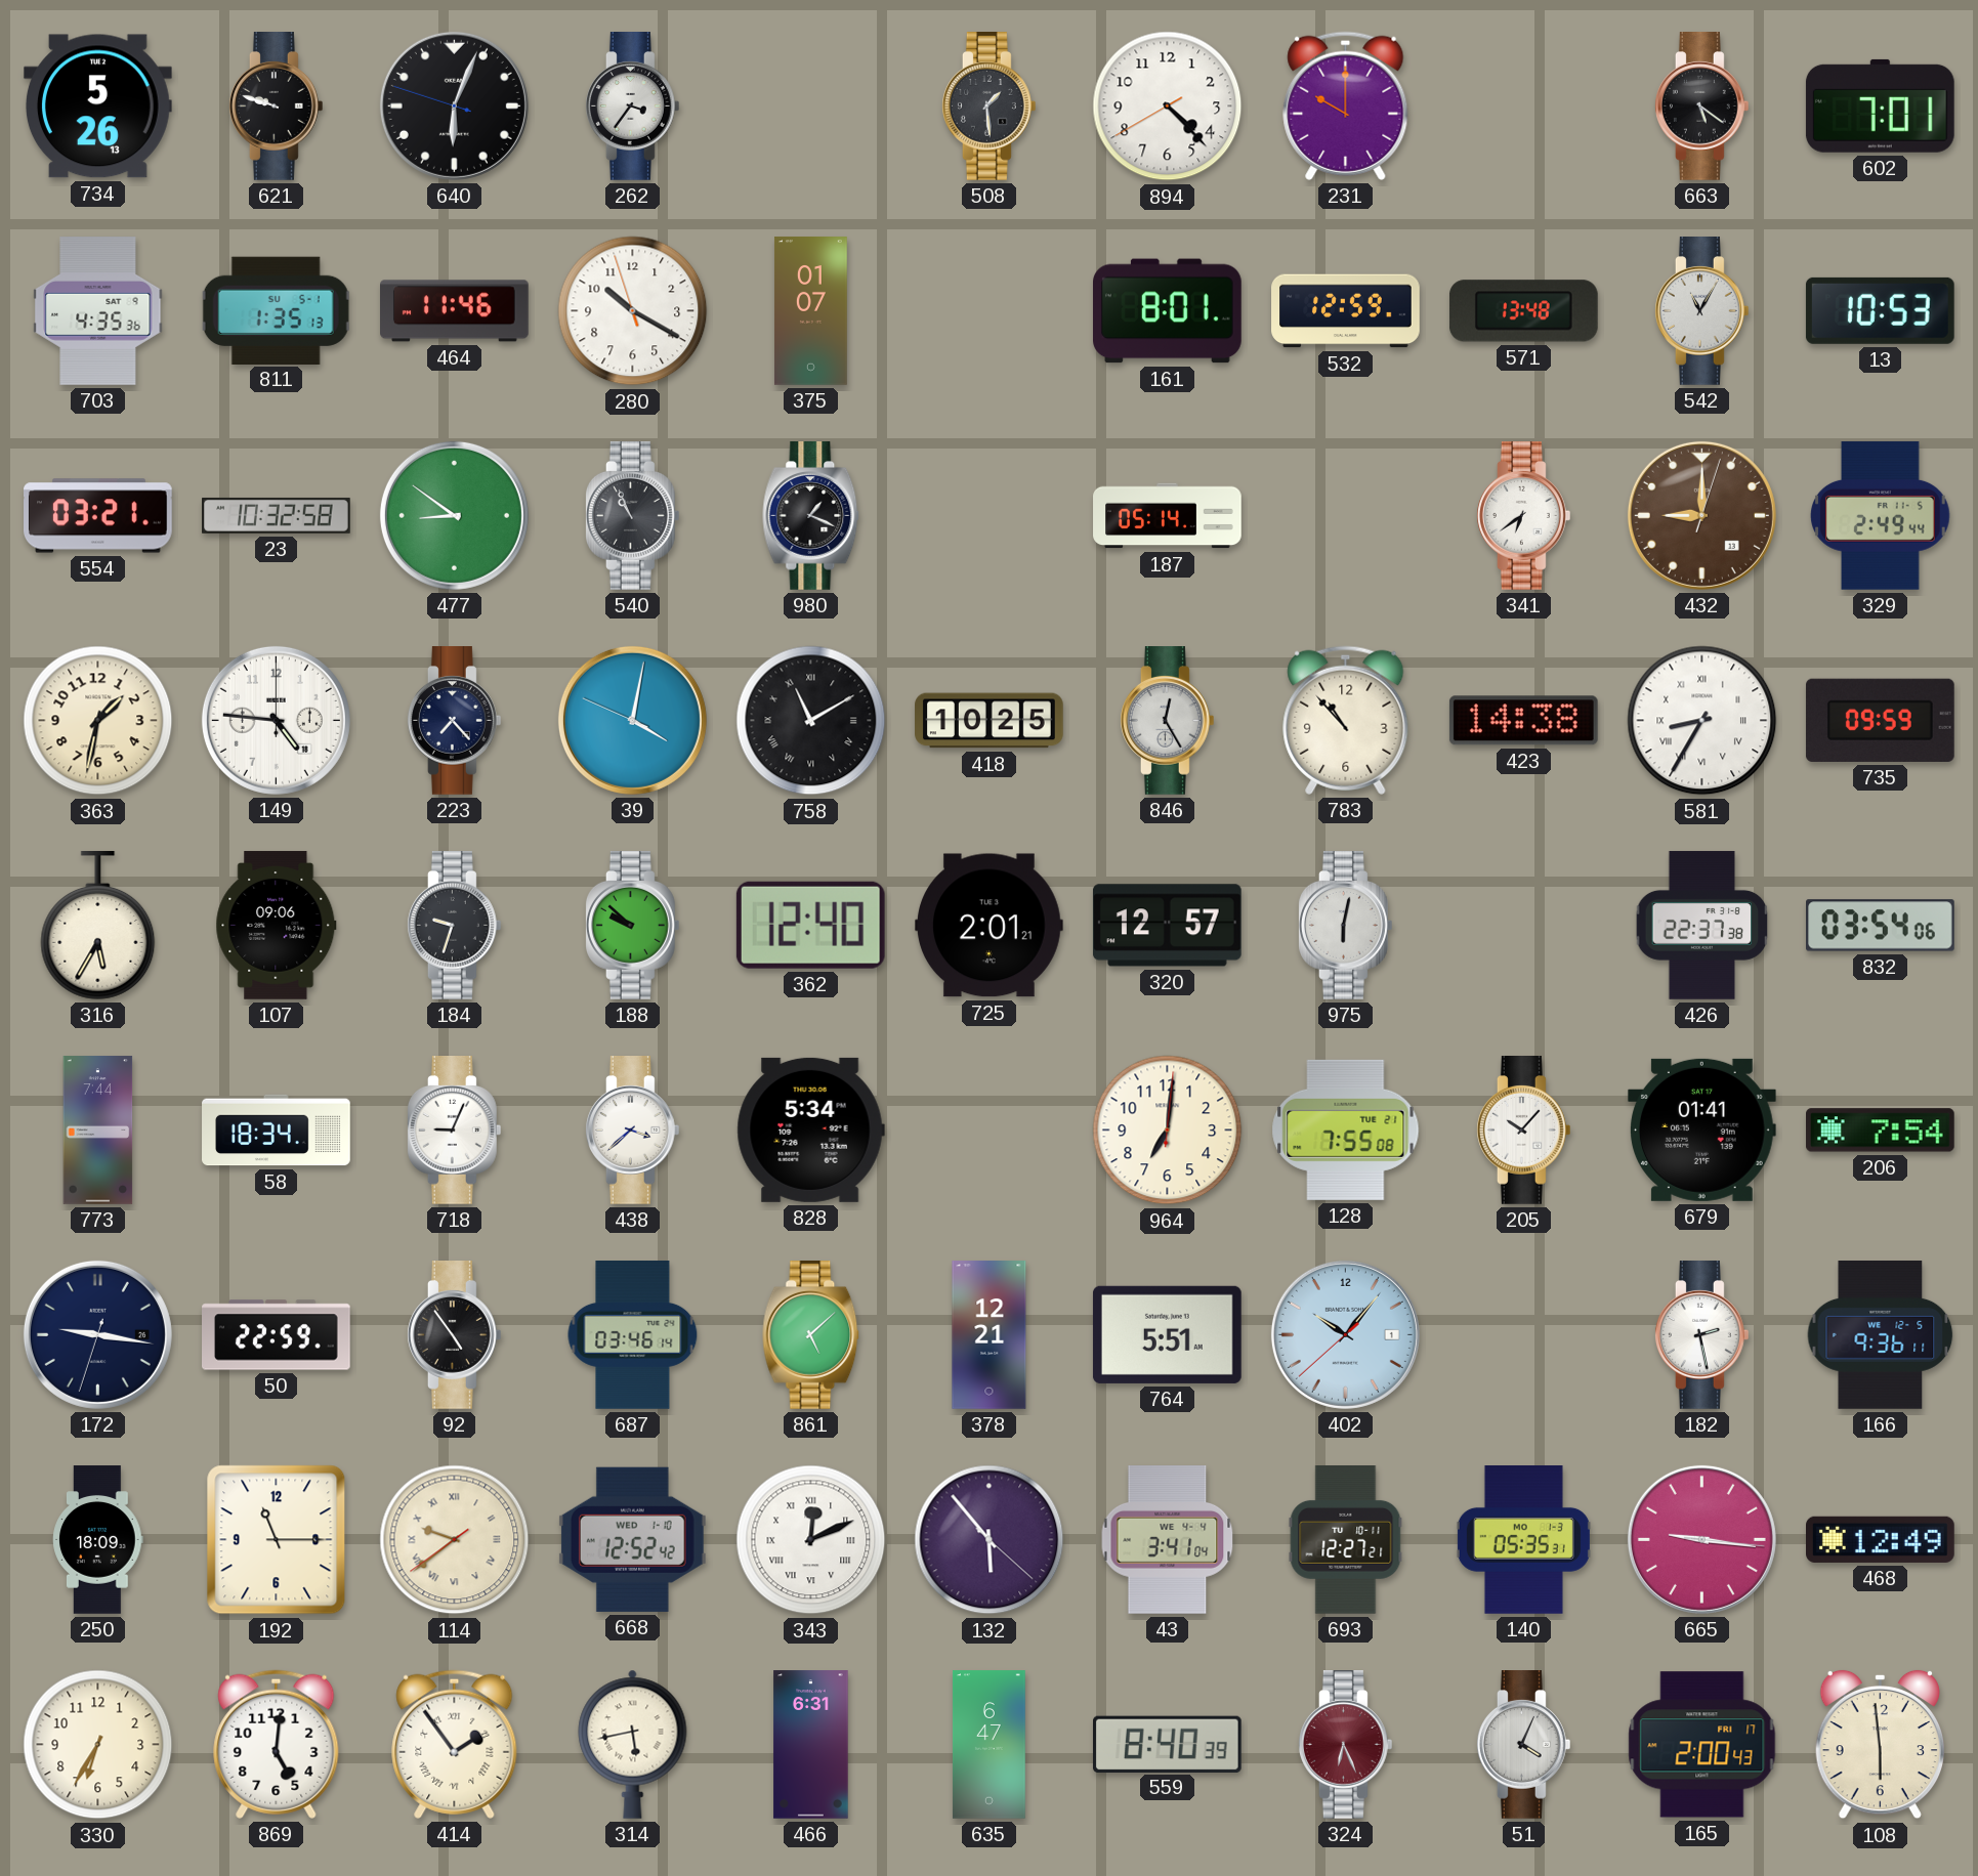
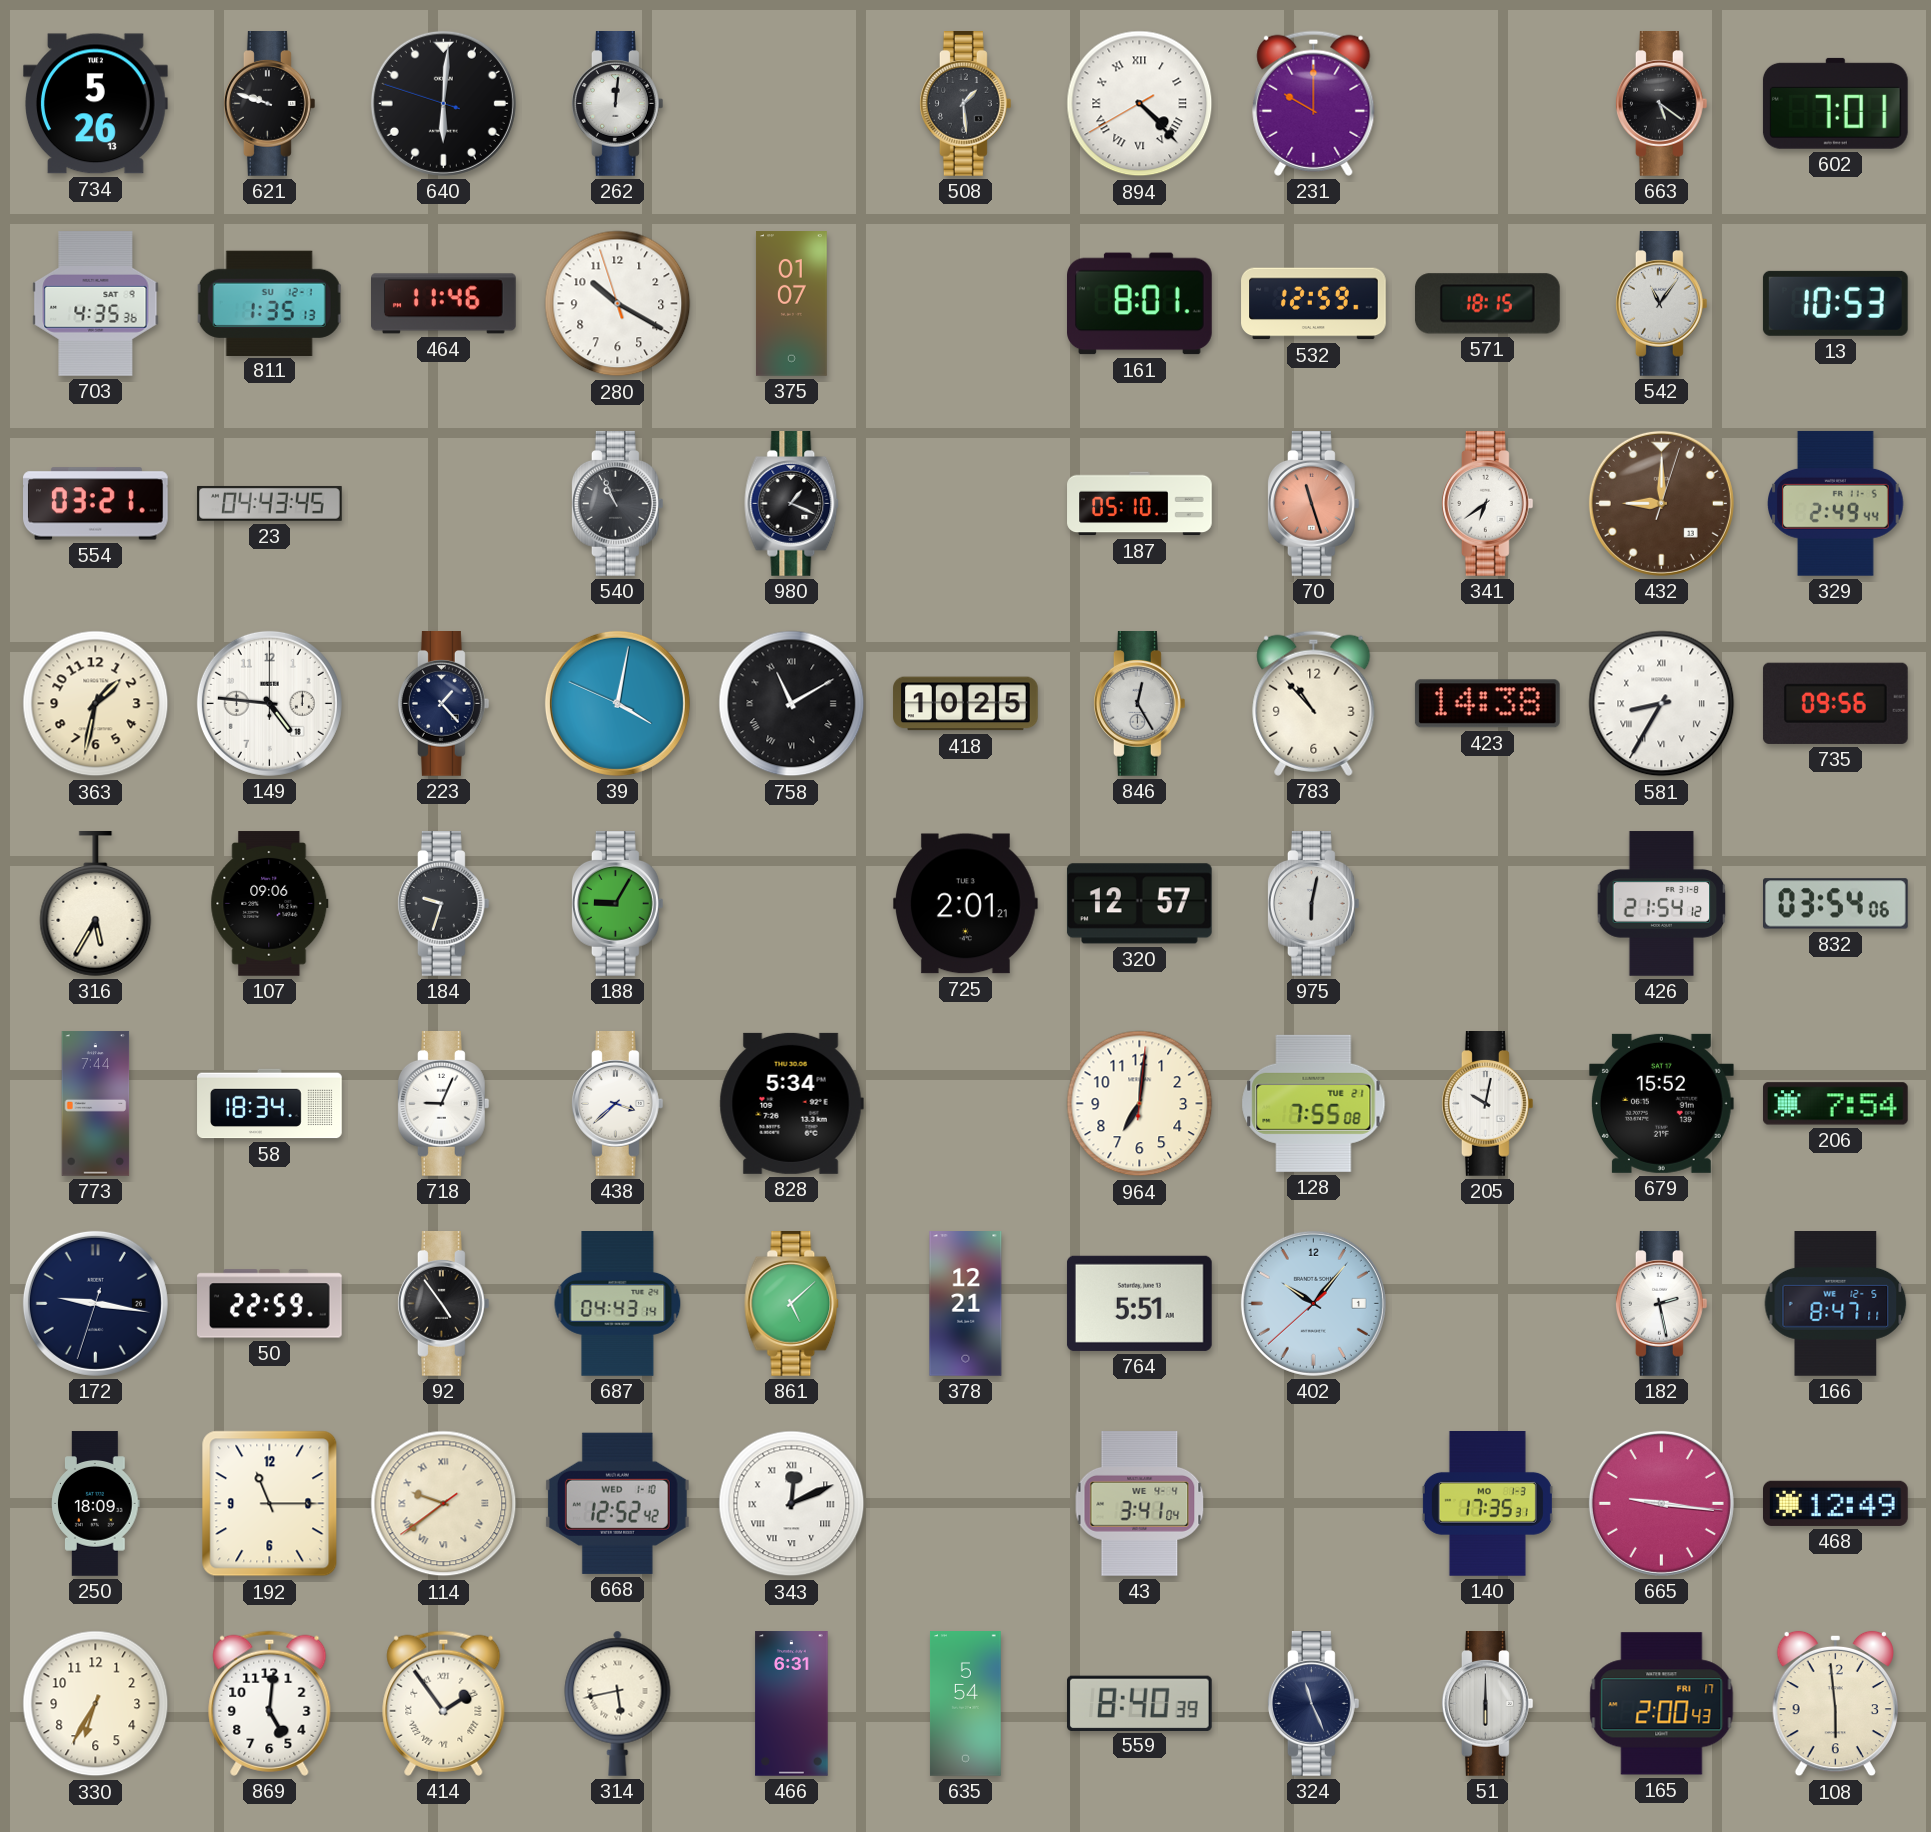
640: 6:03 -> 6:00
262: 3:36 -> 12:01
894 numerals: Arabic -> Roman
811 date: SU 5-1 -> SU 12-1
571: 13:48 -> 18:15
542: 11:05 -> 11:06
23: 10:32 -> 04:43
477: 8:51 -> none
187: 05:14 -> 05:10
70: none -> 11:27
223: 7:23 -> 1:23
735: 09:59 -> 09:56
188: 9:52 -> 9:05
362: 12:40 -> none
426: 22:37 -> 21:54
205: 10:07 -> 10:02
679: 01:41 -> 15:52
687: 03:46 -> 04:43
166: 9:36 -> 8:47
132: 5:53 -> none
693: 12:27 -> none
140: 05:35 -> 17:35
635: 6:47 -> 5:54
324: 6:26 -> 11:26
324 dial: burgundy -> navy
51: 4:04 -> 6:00
